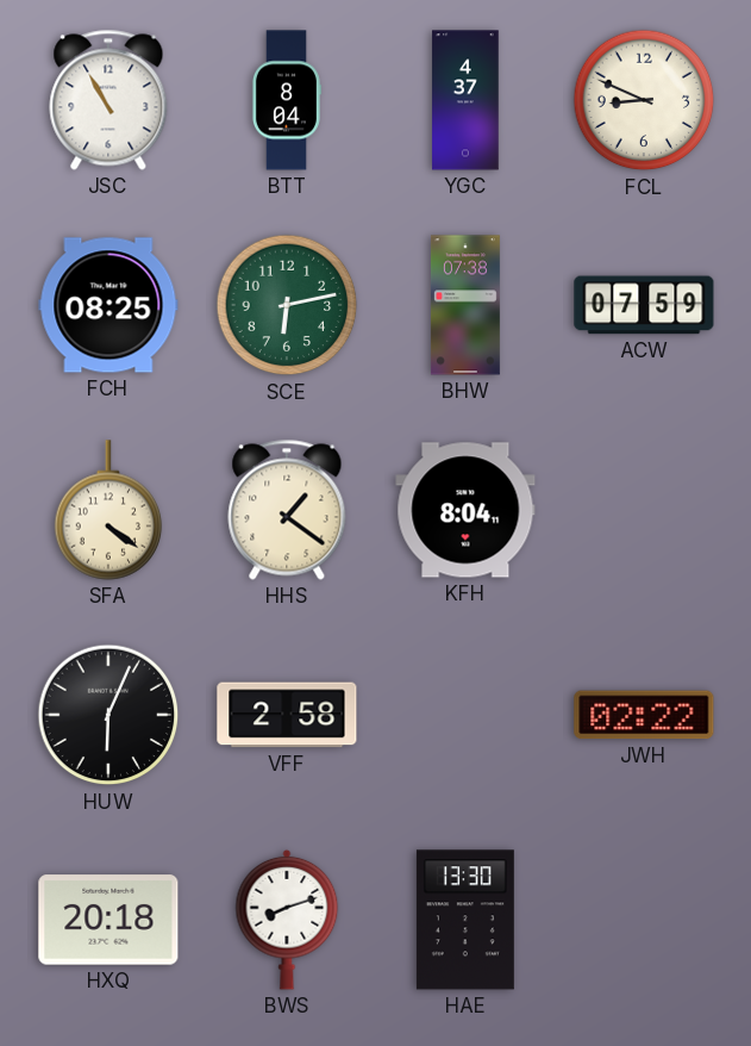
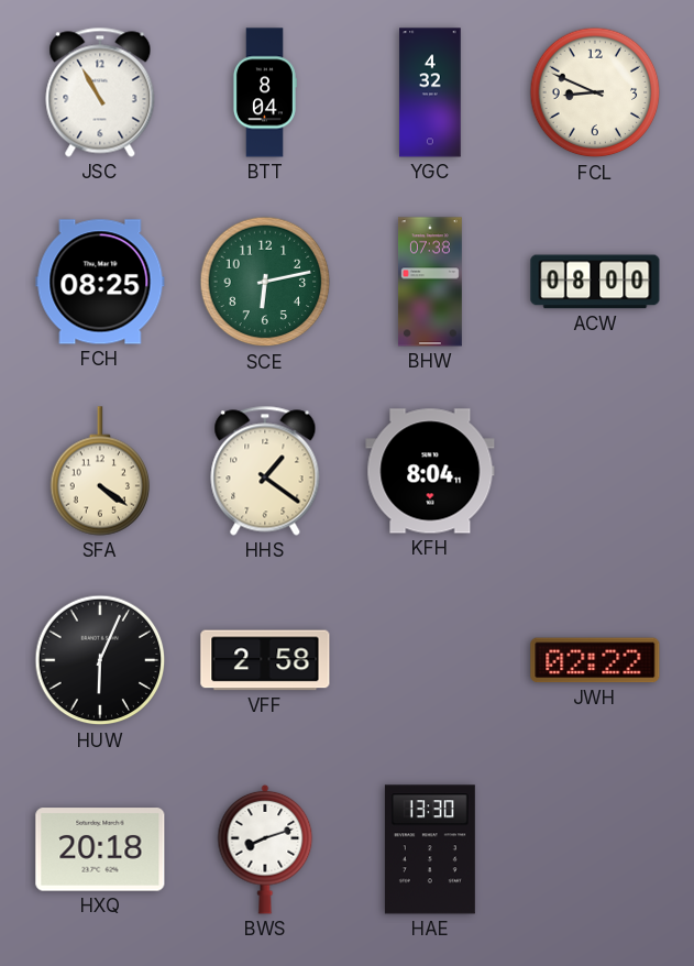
YGC: 4:37 -> 4:32
ACW: 07:59 -> 08:00
